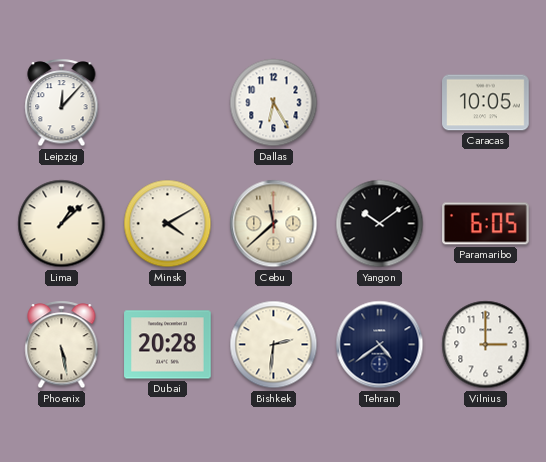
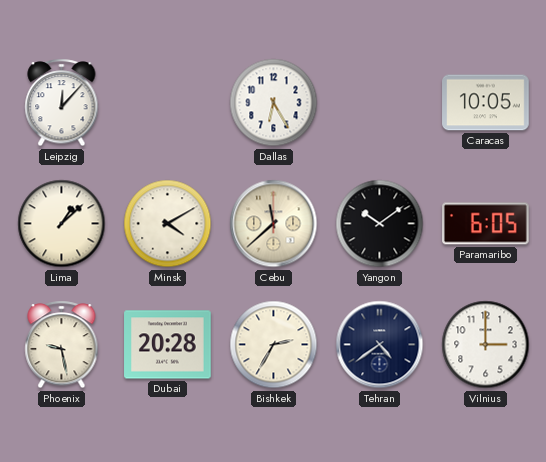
Phoenix: 5:28 -> 9:28
Bishkek: 2:31 -> 2:35
